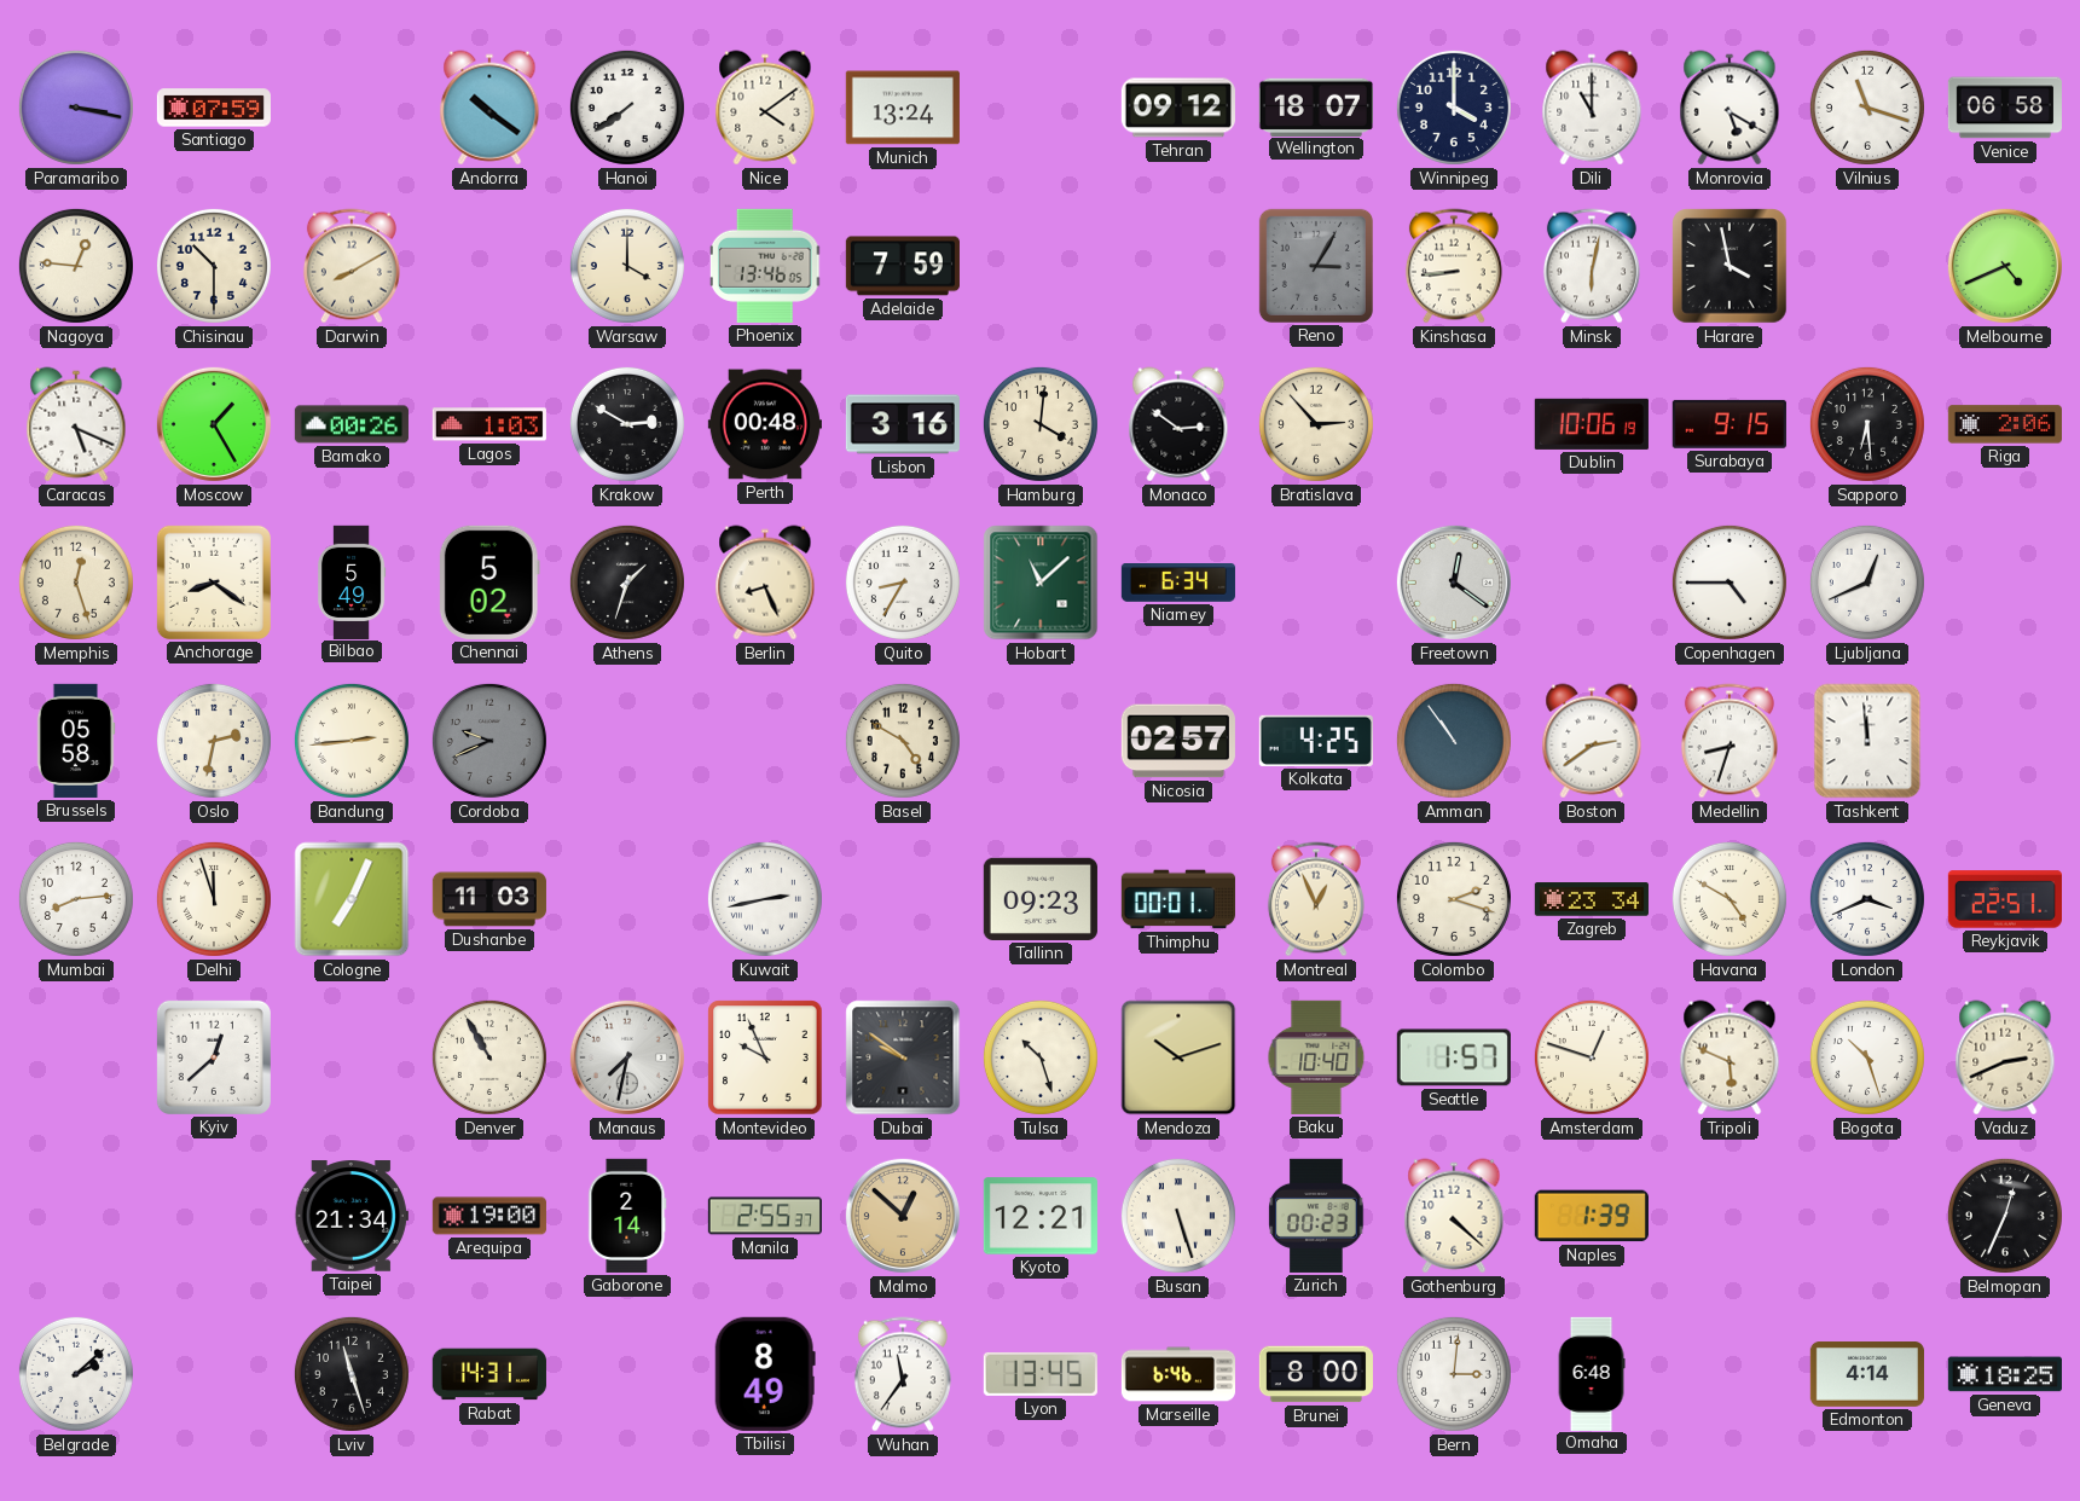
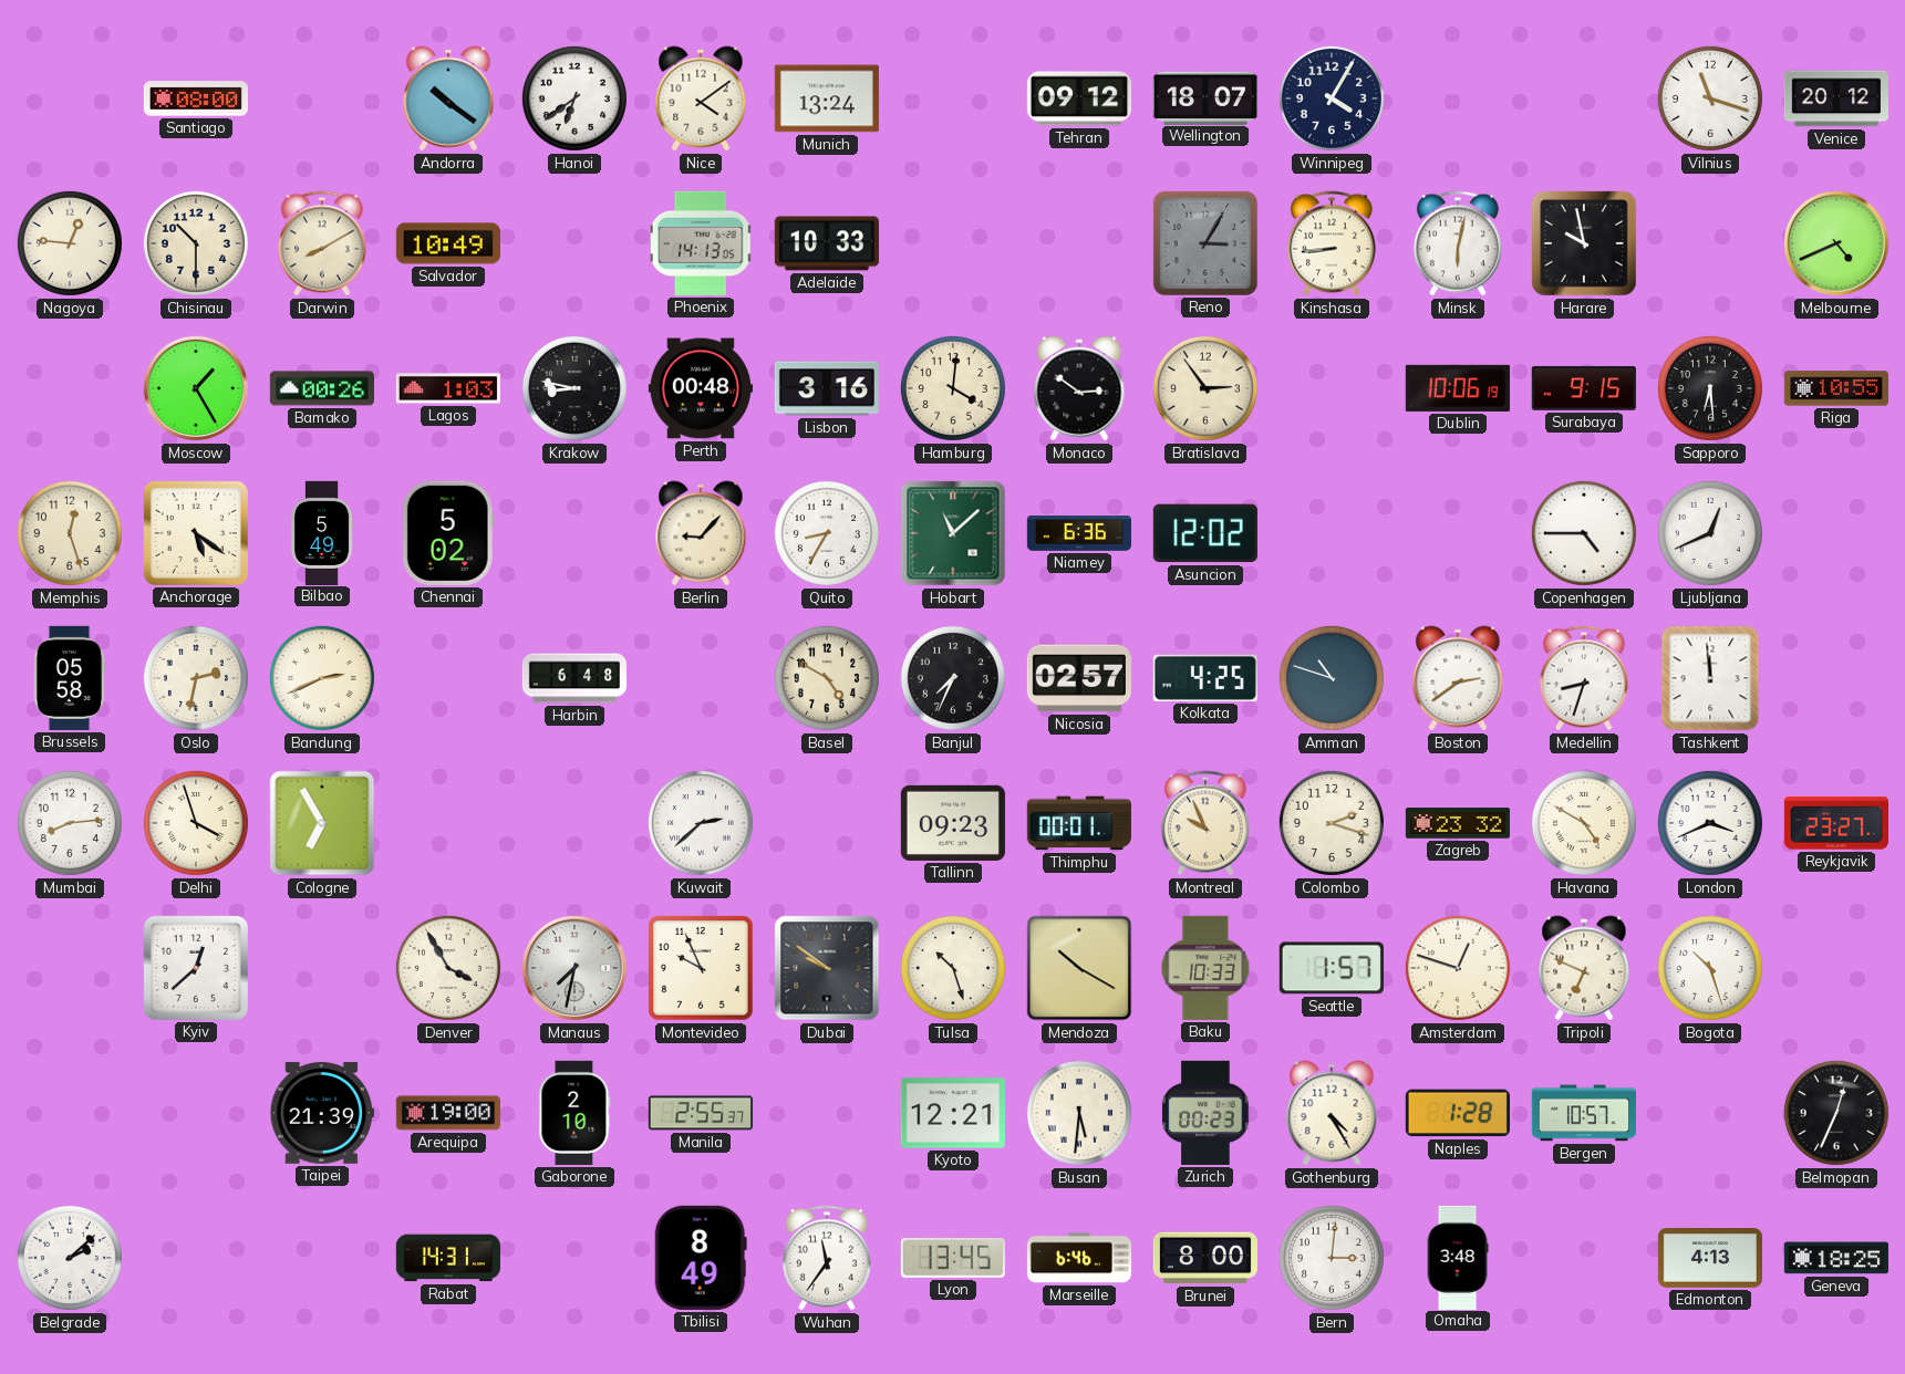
Paramaribo: 3:17 -> none
Santiago: 07:59 -> 08:00
Hanoi: 7:39 -> 6:39
Winnipeg: 4:00 -> 4:05
Dili: 11:00 -> none
Monrovia: 5:20 -> none
Venice: 06:58 -> 20:12
Salvador: none -> 10:49
Warsaw: 4:00 -> none
Phoenix: 13:46 -> 14:13
Adelaide: 7:59 -> 10:33
Harare: 3:58 -> 9:58
Caracas: 5:19 -> none
Krakow: 2:50 -> 8:47
Bratislava: 2:53 -> 2:54
Riga: 2:06 -> 10:55
Anchorage: 8:21 -> 5:21
Athens: 1:33 -> none
Berlin: 8:26 -> 9:07
Niamey: 6:34 -> 6:36
Asuncion: none -> 12:02
Freetown: 12:21 -> none
Bandung: 2:44 -> 2:41
Cordoba: 9:41 -> none
Harbin: none -> 6:48
Banjul: none -> 7:34
Amman: 10:54 -> 10:48
Delhi: 11:57 -> 3:57
Cologne: 7:04 -> 6:55
Dushanbe: 11:03 -> none
Kuwait: 2:43 -> 2:38
Montreal: 12:56 -> 9:56
Zagreb: 23:34 -> 23:32
Reykjavik: 22:51 -> 23:27
Denver: 10:55 -> 3:55
Mendoza: 10:12 -> 10:20
Baku: 10:40 -> 10:33
Tripoli: 5:49 -> 6:49
Vaduz: 2:41 -> none
Taipei: 21:34 -> 21:39
Gaborone: 2:14 -> 2:10
Malmo: 12:52 -> none
Busan: 5:27 -> 5:31
Gothenburg: 4:22 -> 4:25
Naples: 1:39 -> 1:28
Bergen: none -> 10:57
Lviv: 11:27 -> none
Omaha: 6:48 -> 3:48
Edmonton: 4:14 -> 4:13
